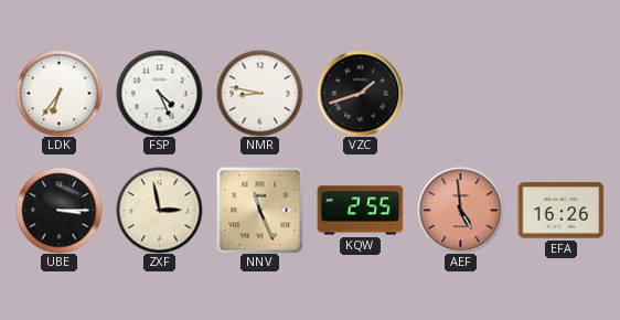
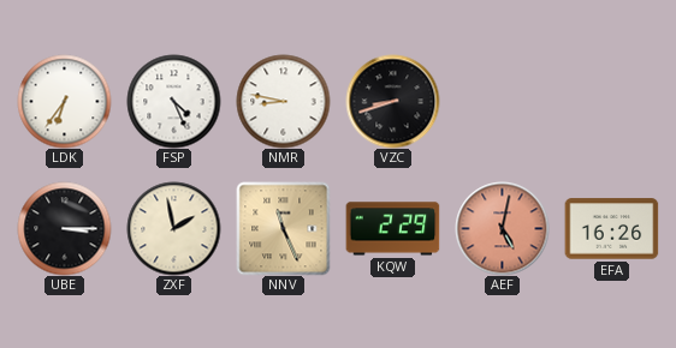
VZC: 1:42 -> 8:42
ZXF: 2:58 -> 1:58
KQW: 2:55 -> 2:29
AEF: 4:59 -> 5:02
